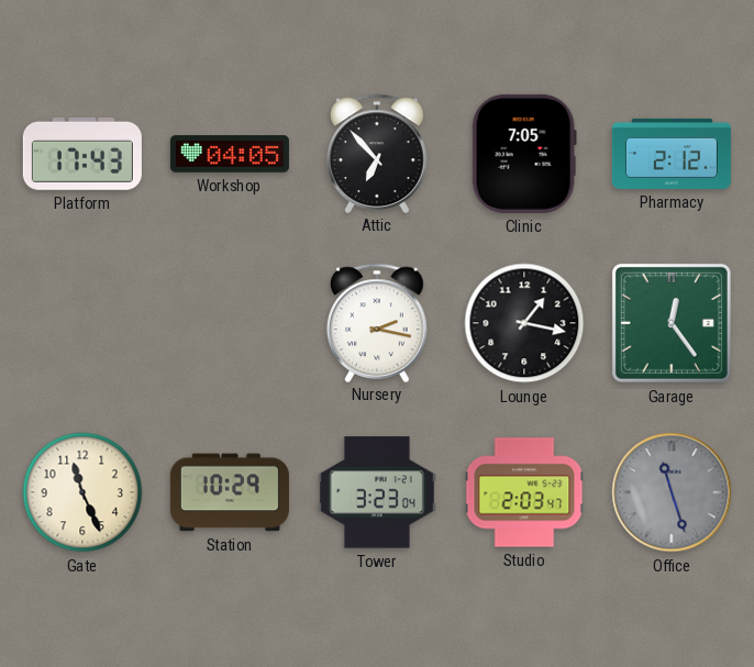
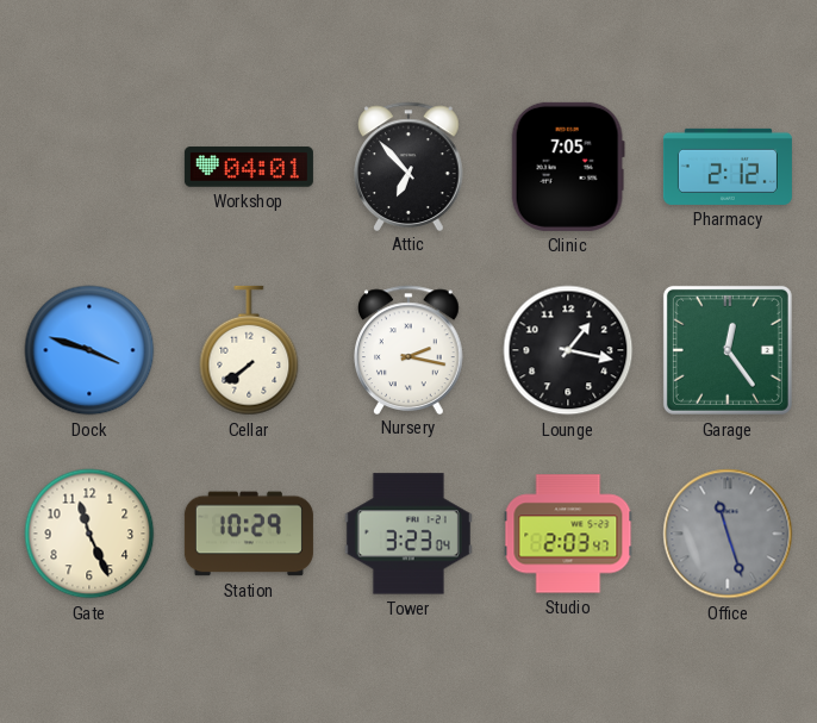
Platform: 17:43 -> none
Workshop: 04:05 -> 04:01
Dock: none -> 3:48
Cellar: none -> 7:39
